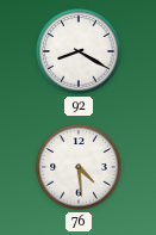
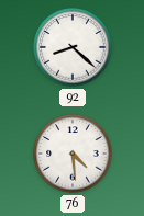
92: 8:20 -> 8:22
